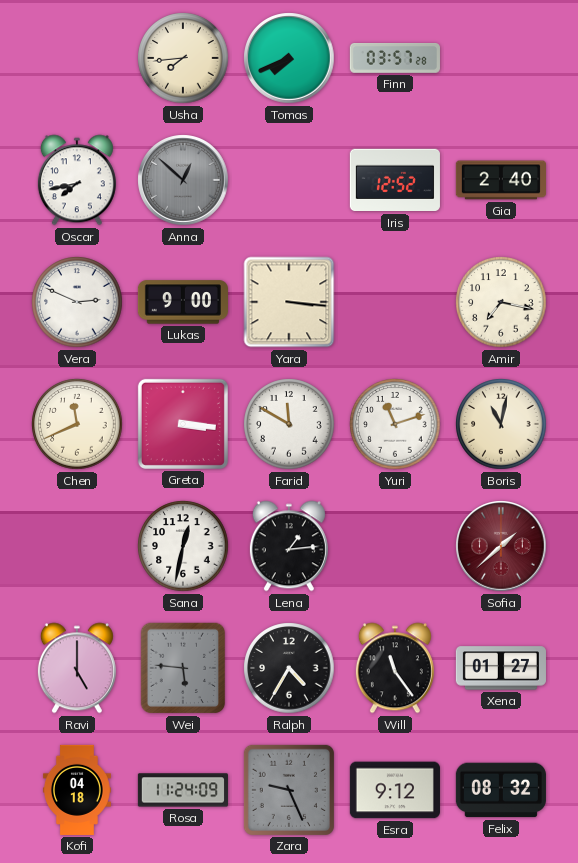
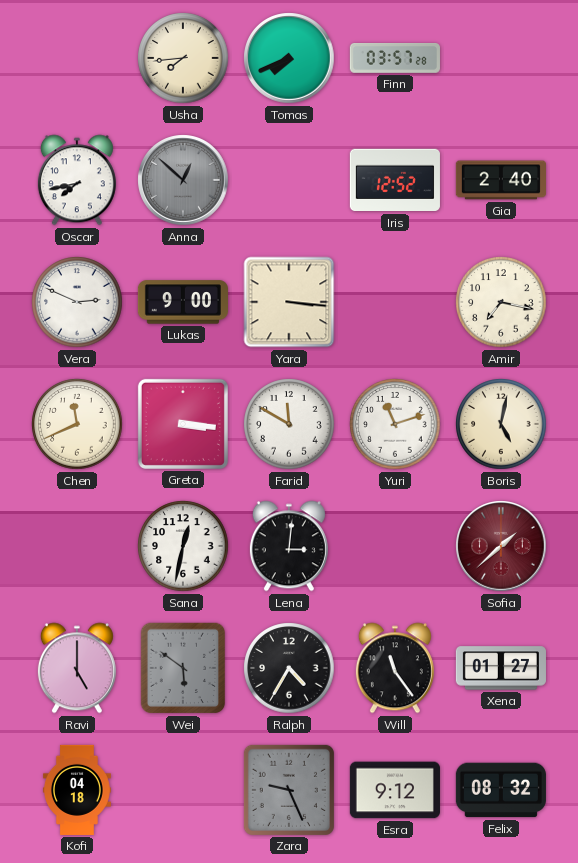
Boris: 11:02 -> 5:02
Lena: 1:14 -> 3:01
Wei: 5:46 -> 5:51
Rosa: 11:24 -> none
